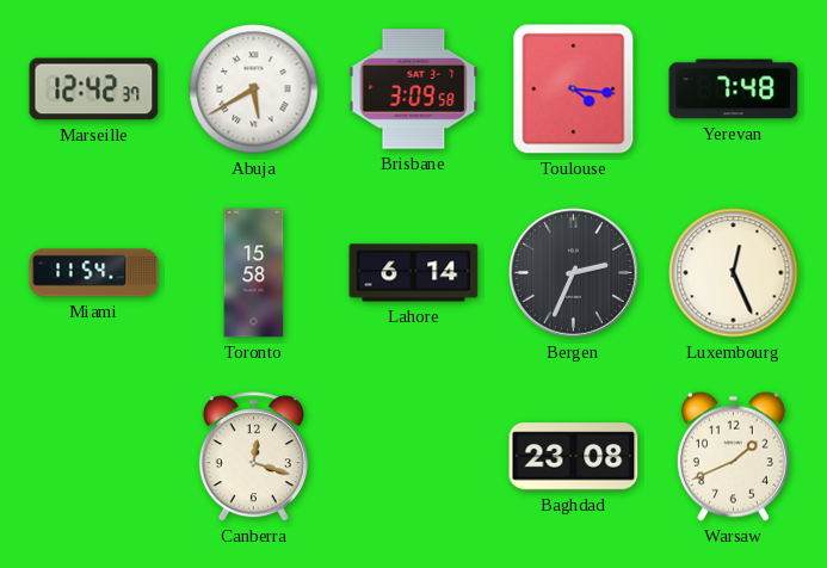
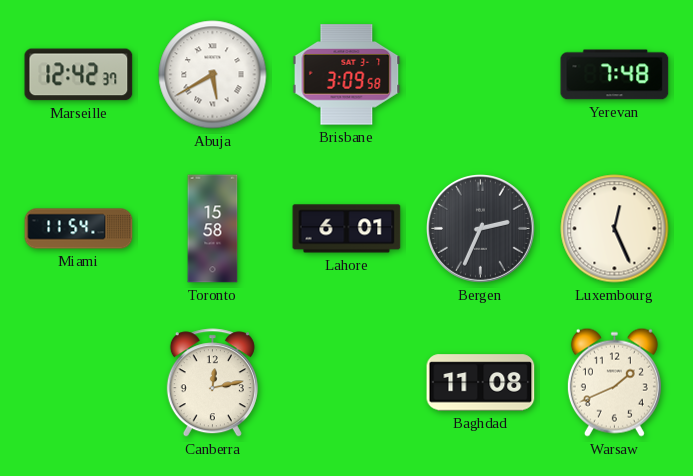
Toulouse: 4:16 -> none
Lahore: 6:14 -> 6:01
Canberra: 12:18 -> 12:13
Baghdad: 23:08 -> 11:08
